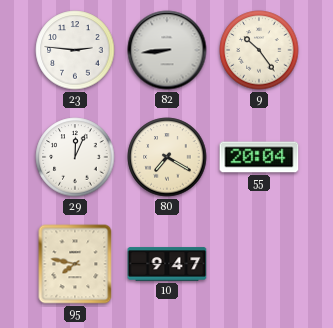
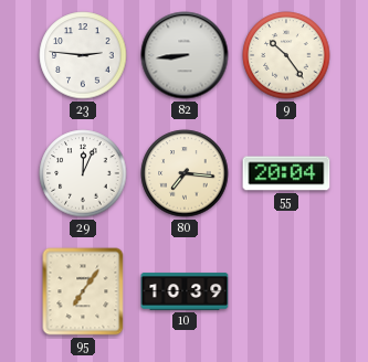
80: 7:20 -> 7:16
95: 7:47 -> 7:06
10: 9:47 -> 10:39
